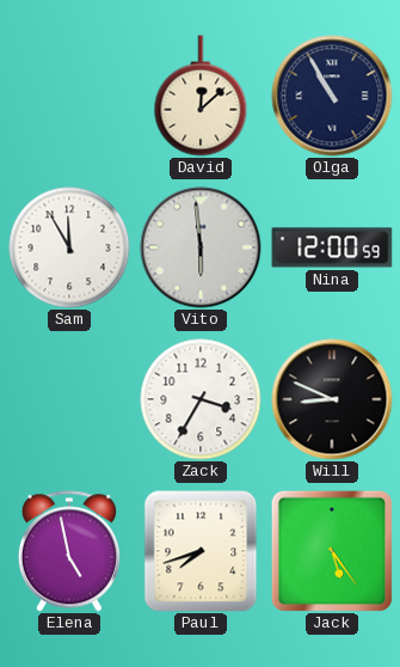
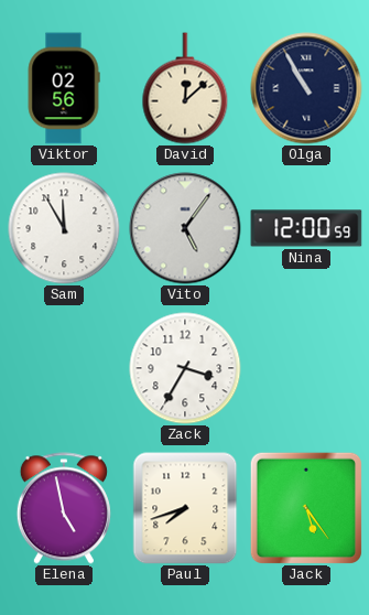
Viktor: none -> 02:56
Vito: 5:59 -> 5:06
Will: 8:49 -> none
